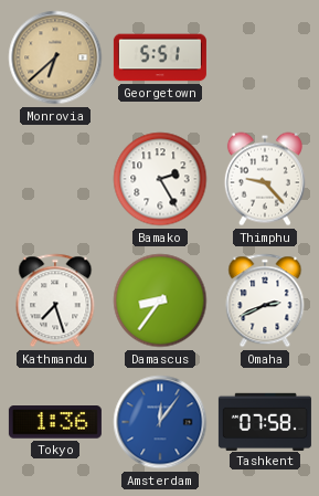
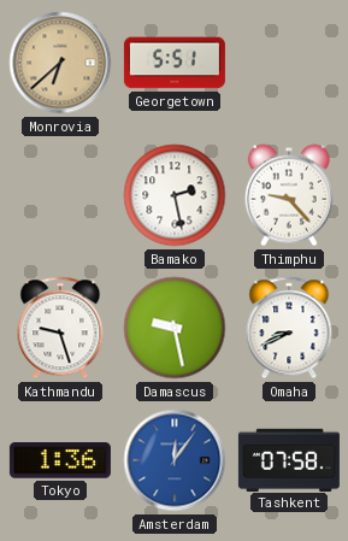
Bamako: 2:25 -> 2:28
Kathmandu: 7:27 -> 9:27
Damascus: 8:36 -> 9:28
Omaha: 2:41 -> 8:41
